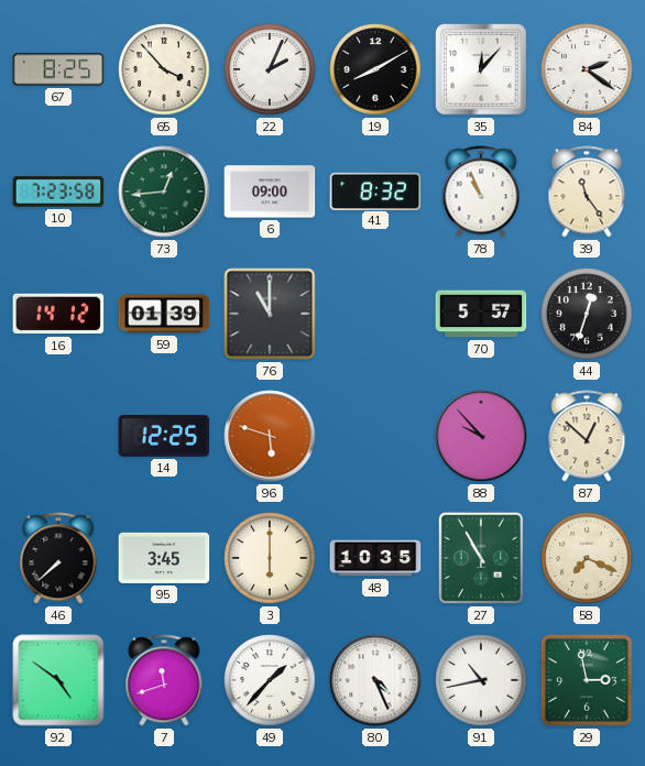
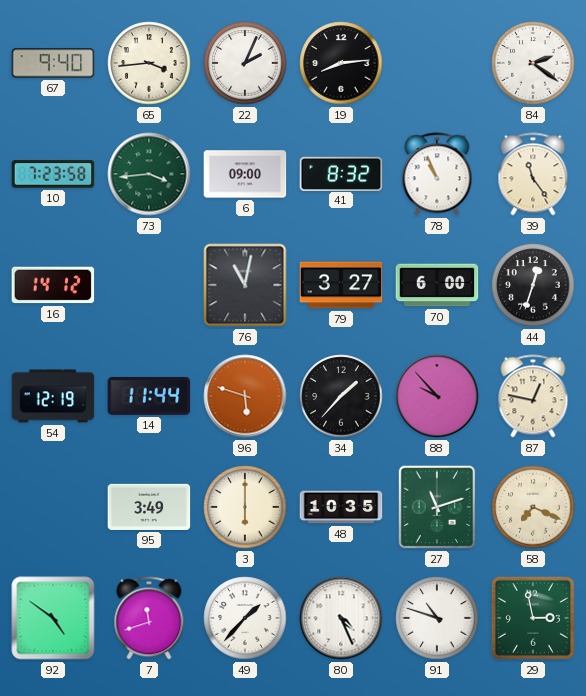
67: 8:25 -> 9:40
65: 3:53 -> 3:44
19: 8:10 -> 8:14
35: 12:07 -> none
73: 12:44 -> 3:44
59: 01:39 -> none
76: 11:00 -> 11:02
79: none -> 3:27
70: 5:57 -> 6:00
54: none -> 12:19
14: 12:25 -> 11:44
34: none -> 1:37
87: 12:52 -> 12:47
46: 7:38 -> none
95: 3:45 -> 3:49
27: 10:55 -> 11:12
91: 10:43 -> 10:48
